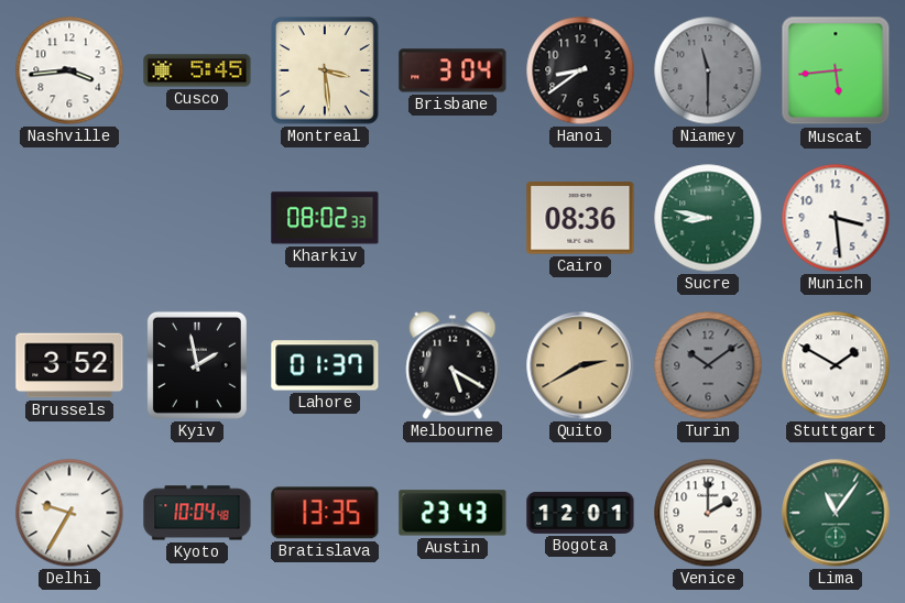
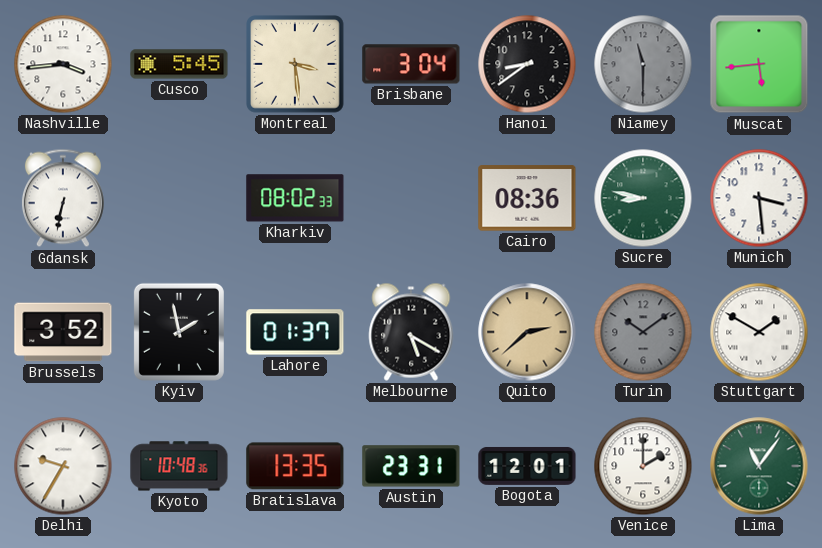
Gdansk: none -> 6:32
Quito: 2:40 -> 2:38
Kyoto: 10:04 -> 10:48
Austin: 23:43 -> 23:31
